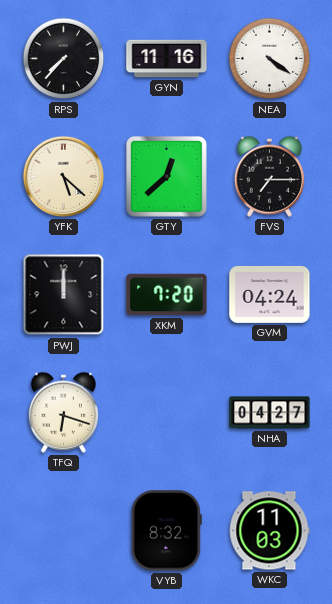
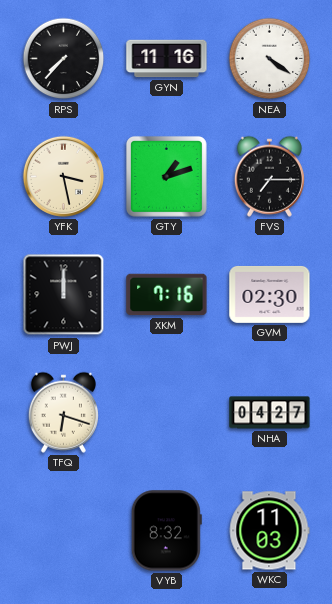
YFK: 5:22 -> 3:28
GTY: 12:38 -> 1:12
XKM: 7:20 -> 7:16
GVM: 04:24 -> 02:30
